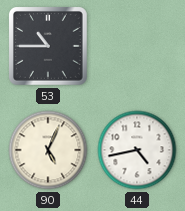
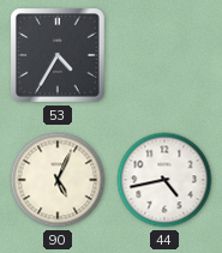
53: 10:45 -> 4:35
